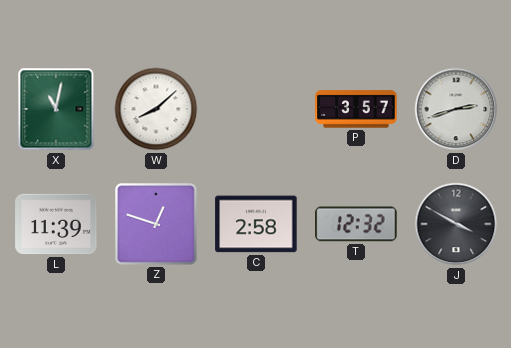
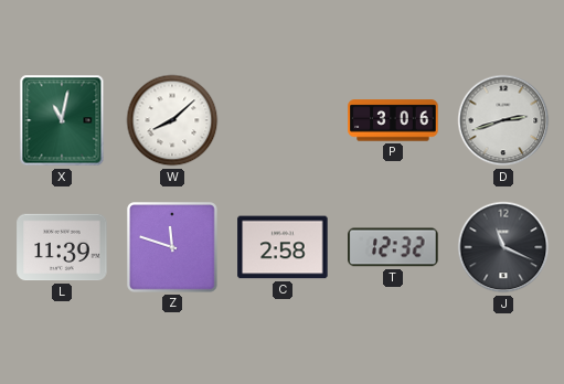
P: 3:57 -> 3:06
Z: 12:48 -> 11:48
J: 3:50 -> 11:19
